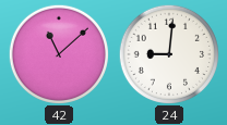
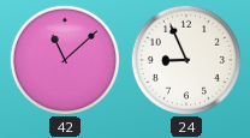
24: 9:01 -> 8:56
